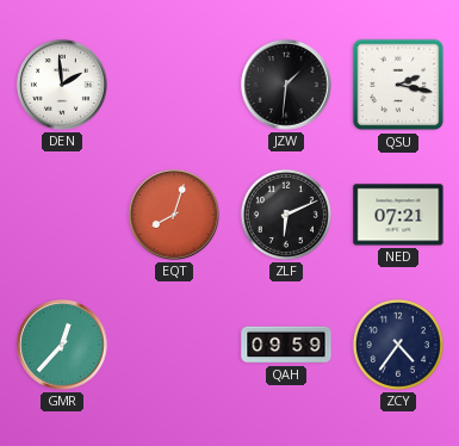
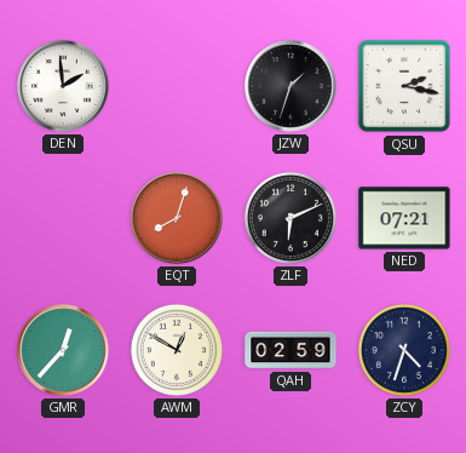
JZW: 1:31 -> 1:33
AWM: none -> 12:50
QAH: 09:59 -> 02:59
ZCY: 4:36 -> 4:33
